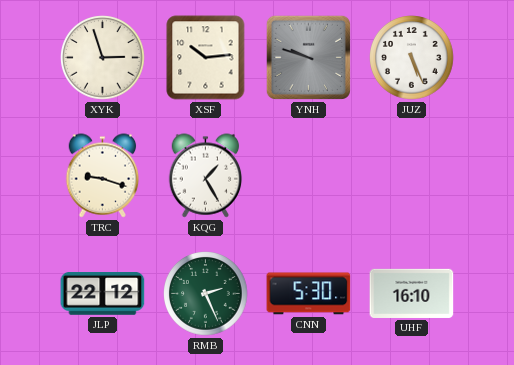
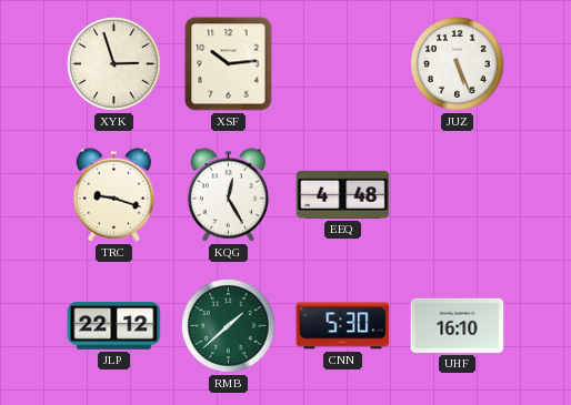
YNH: 9:48 -> none
KQG: 1:25 -> 12:25
EEQ: none -> 4:48
RMB: 2:26 -> 1:38
